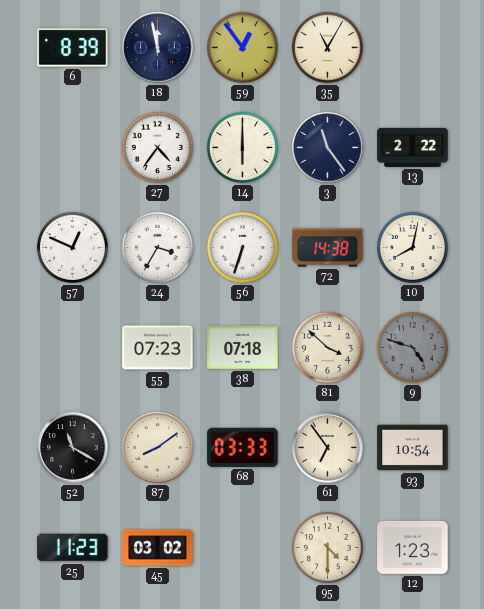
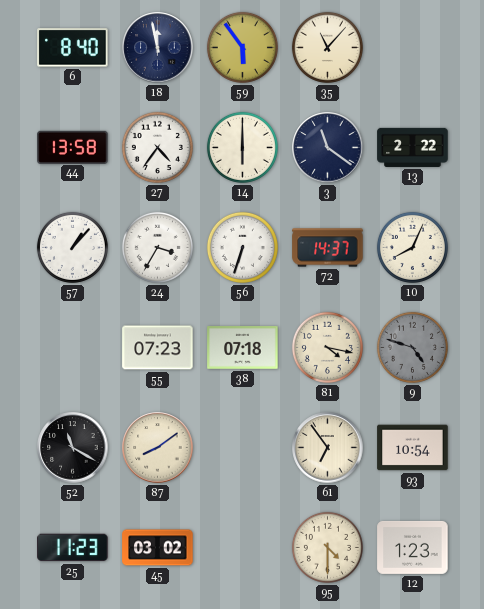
6: 8:39 -> 8:40
59: 12:54 -> 5:54
35: 11:05 -> 11:07
44: none -> 13:58
3: 11:24 -> 11:21
57: 12:49 -> 1:07
72: 14:38 -> 14:37
10: 8:02 -> 8:04
81: 3:52 -> 4:17
68: 03:33 -> none
